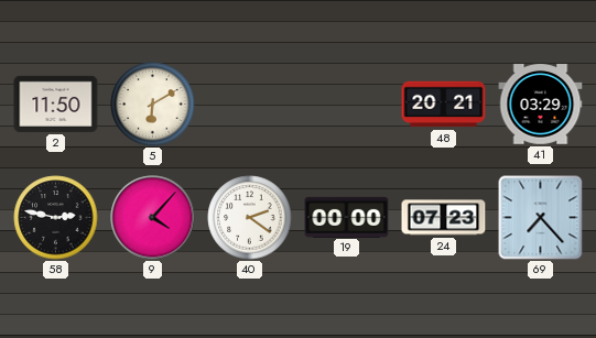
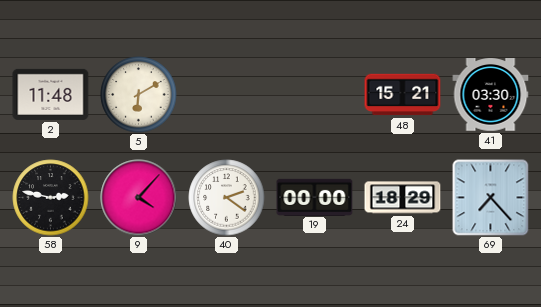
2: 11:50 -> 11:48
48: 20:21 -> 15:21
41: 03:29 -> 03:30
24: 07:23 -> 18:29
